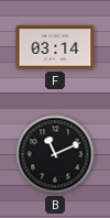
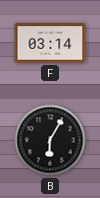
B: 11:11 -> 6:05
